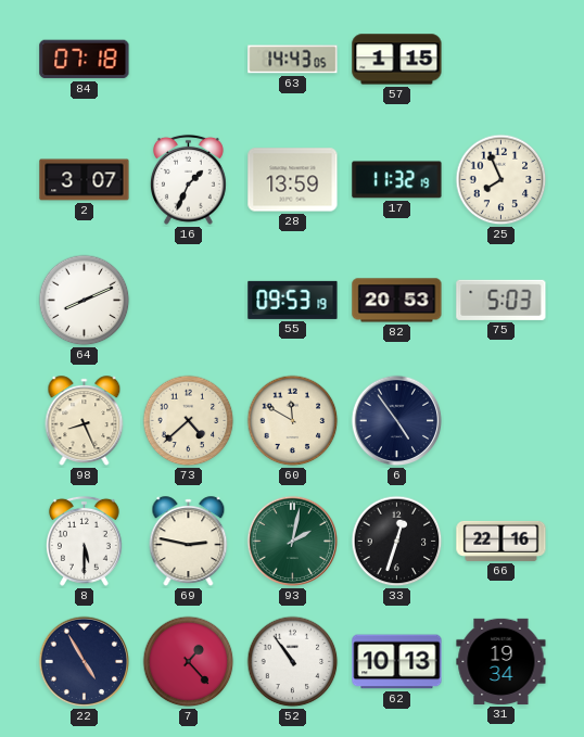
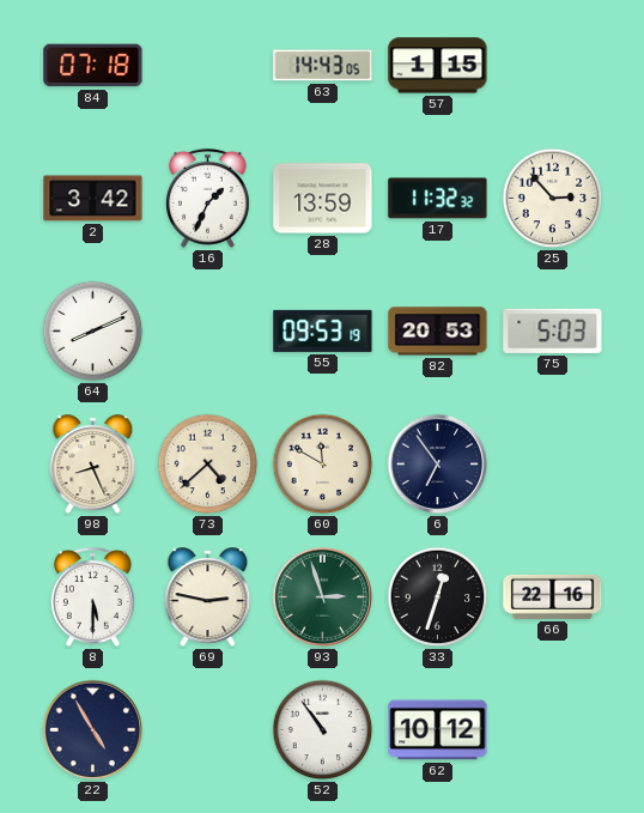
2: 3:07 -> 3:42
17: 11:32:19 -> 11:32:32
25: 7:56 -> 2:53
6: 4:54 -> 6:54
93: 2:02 -> 2:57
7: 1:23 -> none
62: 10:13 -> 10:12
31: 19:34 -> none
